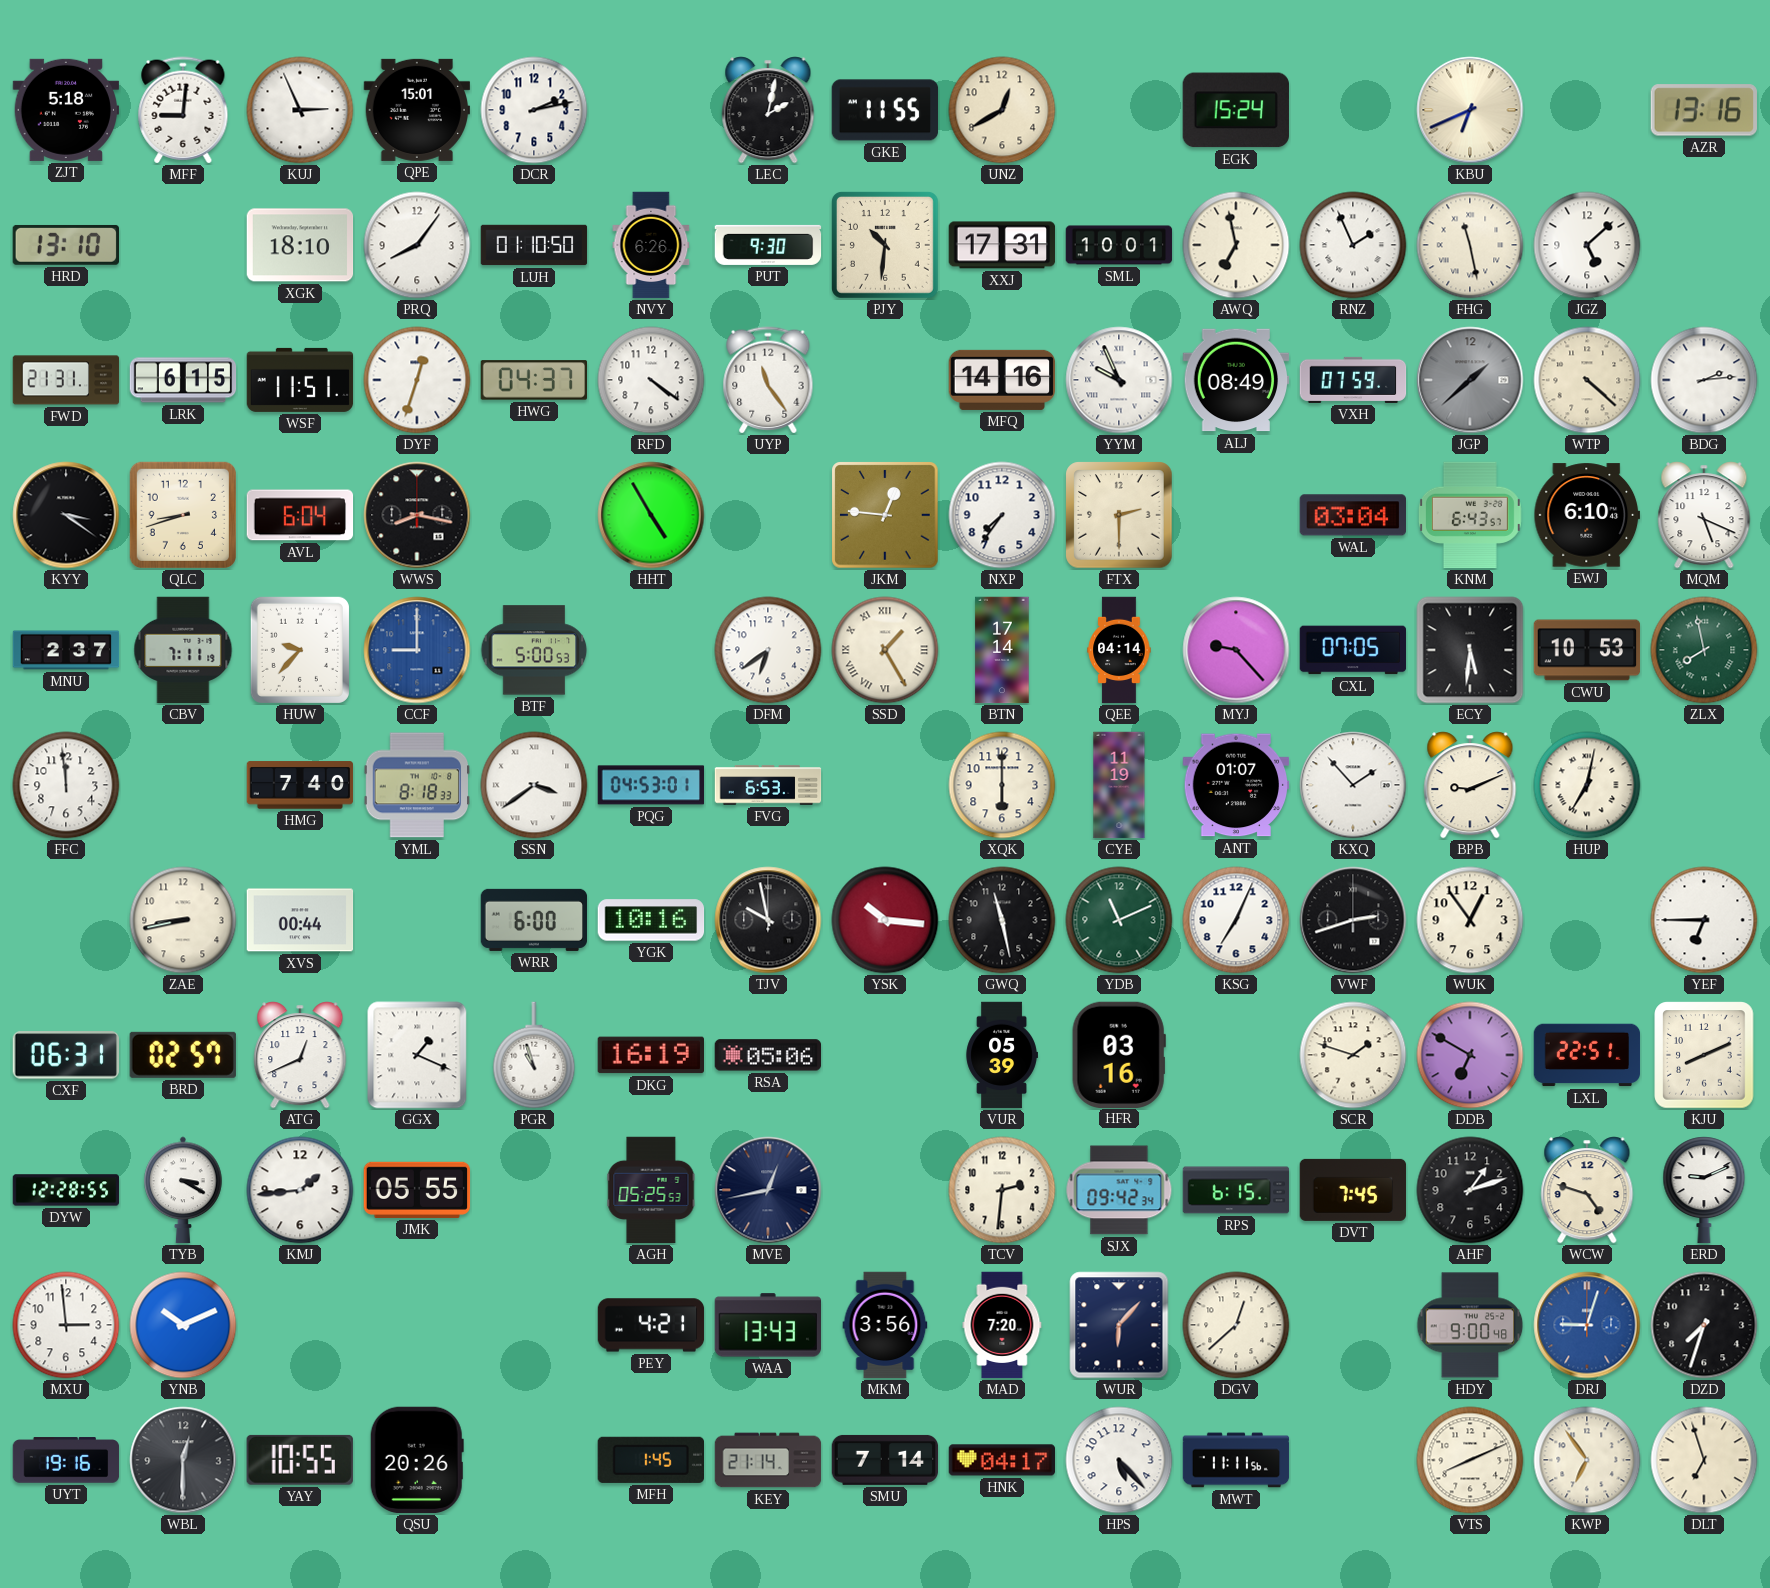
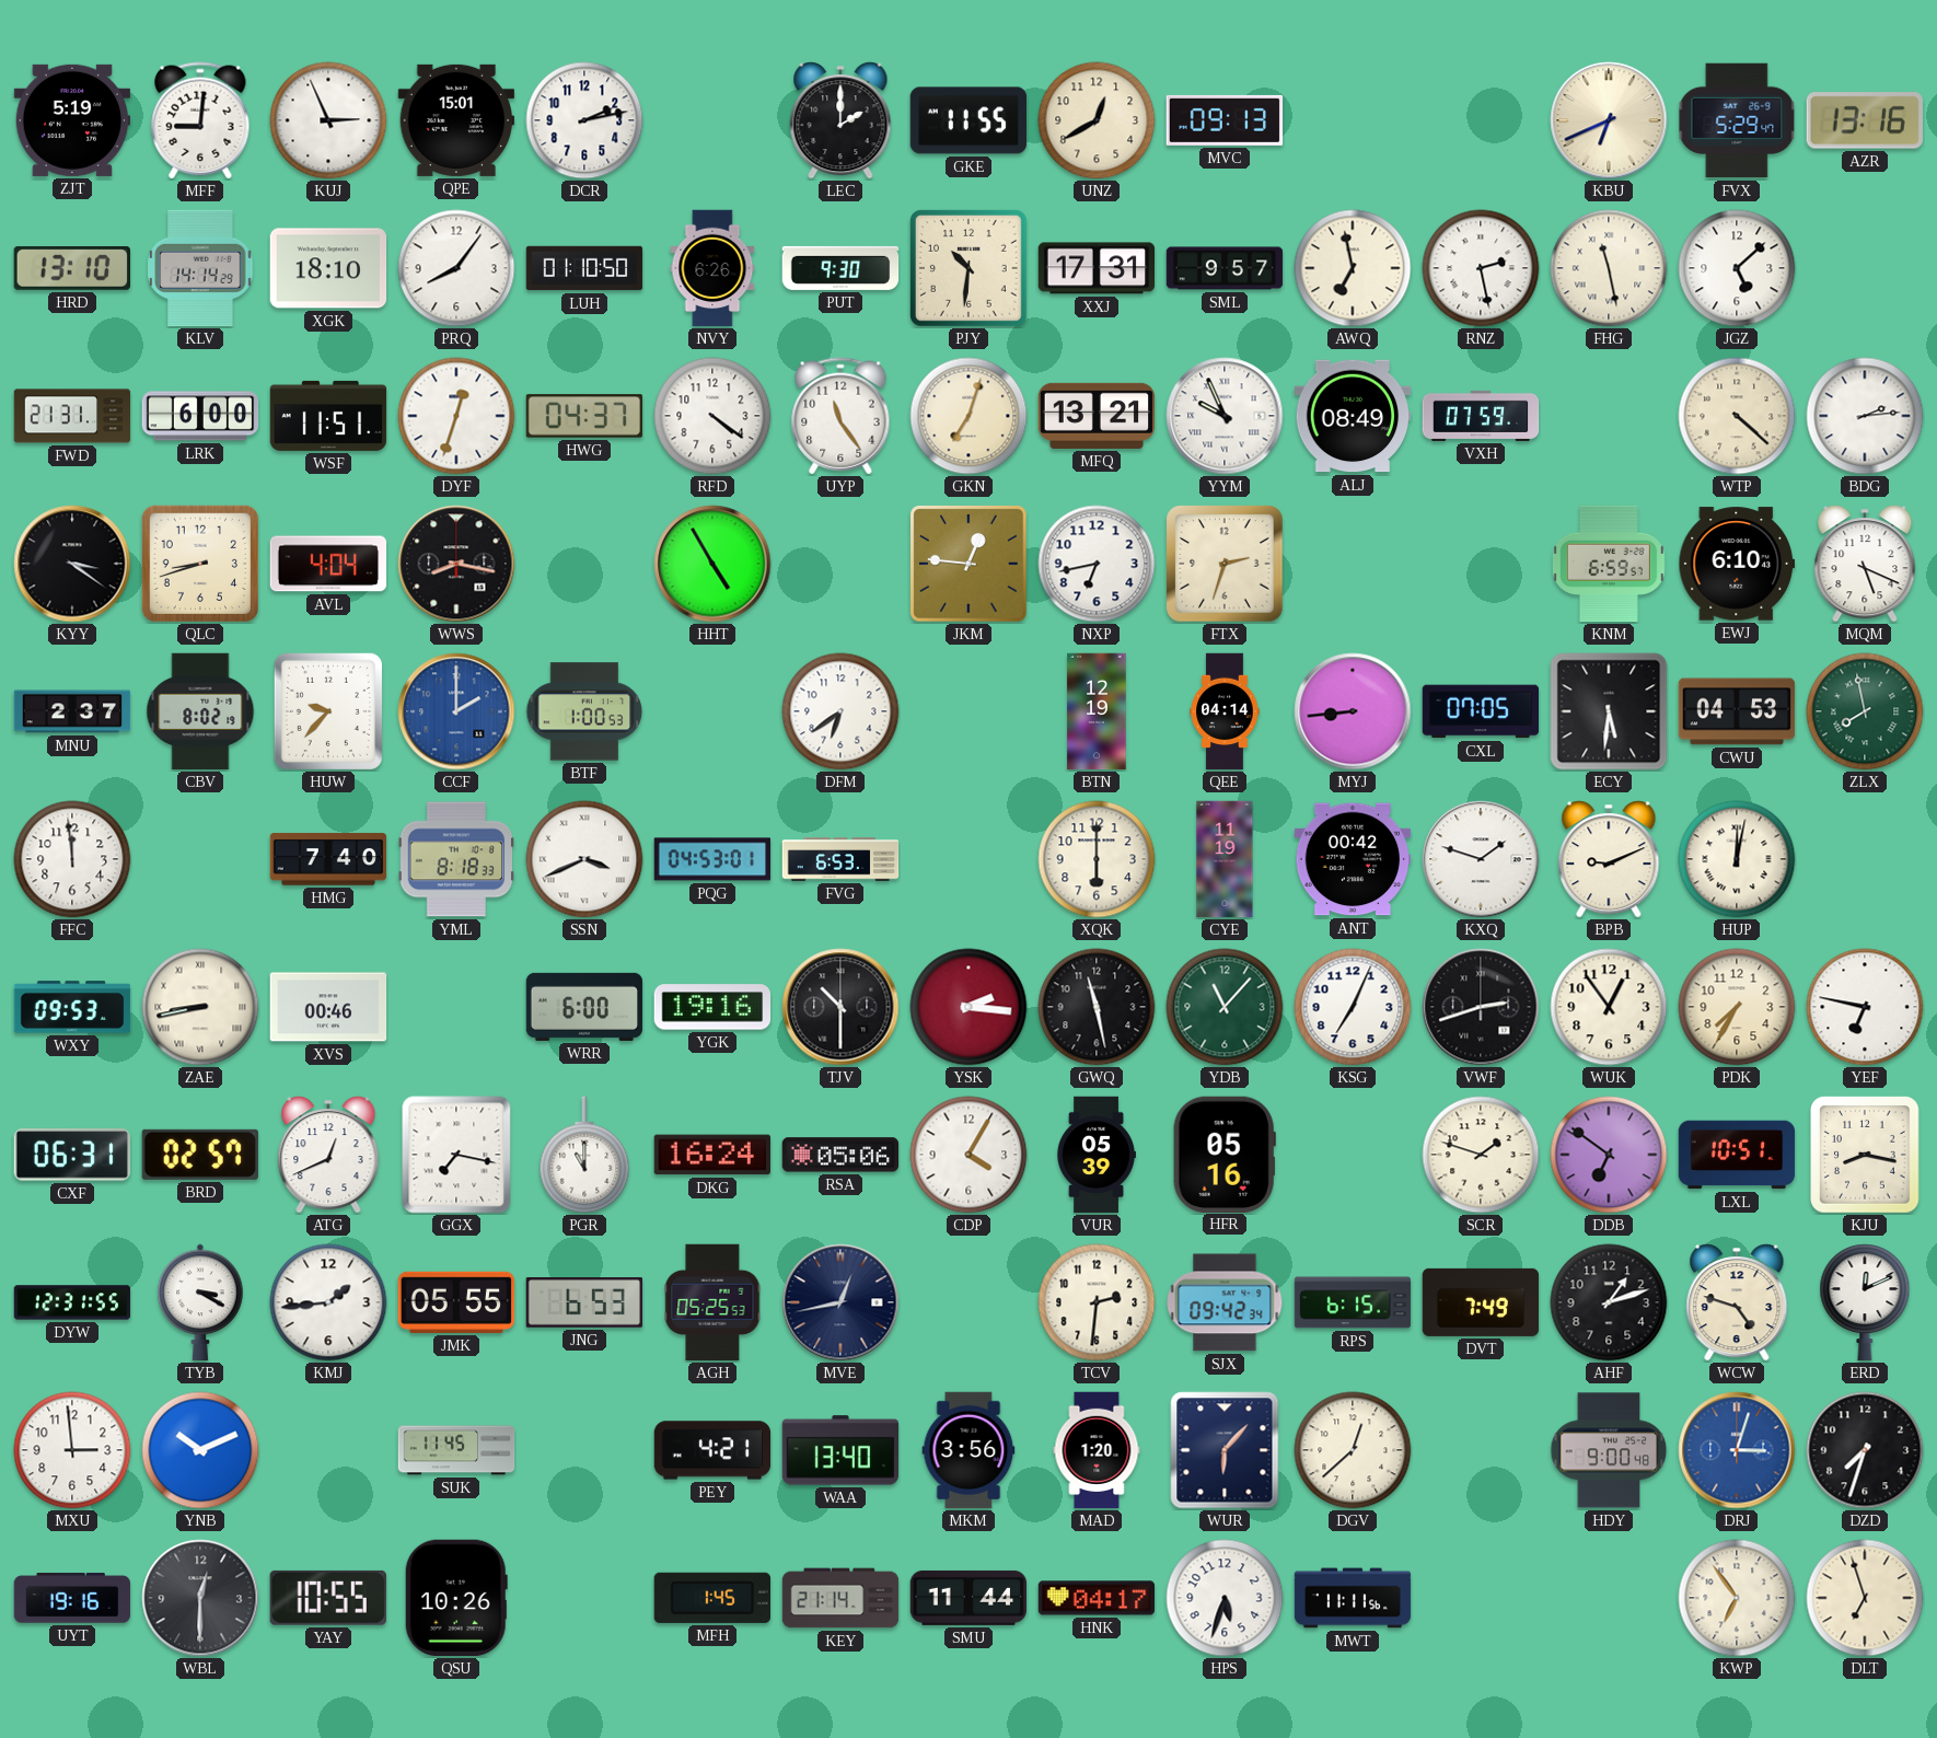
ZJT: 5:18 -> 5:19
LEC: 2:02 -> 2:00
MVC: none -> 09:13
EGK: 15:24 -> none
FVX: none -> 5:29
KLV: none -> 14:14
SML: 10:01 -> 9:57
RNZ: 1:56 -> 2:28
LRK: 6:15 -> 6:00
GKN: none -> 7:03
MFQ: 14:16 -> 13:21
JGP: 1:38 -> none
AVL: 6:04 -> 4:04
NXP: 7:36 -> 6:43
FTX: 2:30 -> 2:33
WAL: 03:04 -> none
KNM: 6:43 -> 6:59
CBV: 7:11 -> 8:02
CCF: 9:00 -> 2:00
BTF: 5:00 -> 1:00
SSD: 1:25 -> none
BTN: 17:14 -> 12:19
MYJ: 9:23 -> 8:44
CWU: 10:53 -> 04:53
SSN: 3:39 -> 3:41
ANT: 01:07 -> 00:42
KXQ: 1:53 -> 1:48
HUP: 7:02 -> 12:02
WXY: none -> 09:53
ZAE numerals: Arabic -> Roman
XVS: 00:44 -> 00:46
YGK: 10:16 -> 19:16
TJV: 9:58 -> 10:30
YSK: 10:16 -> 2:16
YDB: 11:11 -> 11:07
PDK: none -> 7:35
YEF: 6:45 -> 6:47
GGX: 1:19 -> 7:17
PGR: 10:57 -> 11:00
DKG: 16:19 -> 16:24
CDP: none -> 4:05
HFR: 03:16 -> 05:16
DDB: 6:50 -> 6:51
LXL: 22:51 -> 10:51
KJU: 8:11 -> 8:17
DYW: 12:28 -> 12:31
JNG: none -> 6:53
DVT: 7:45 -> 7:49
ERD: 9:11 -> 12:11
SUK: none -> 11:45
WAA: 13:43 -> 13:40
MAD: 7:20 -> 1:20
DRJ: 9:03 -> 3:03
QSU: 20:26 -> 10:26
SMU: 7:14 -> 11:44
HPS: 5:23 -> 5:33
VTS: 8:11 -> none
